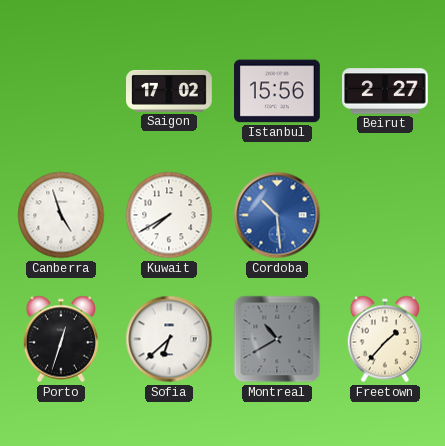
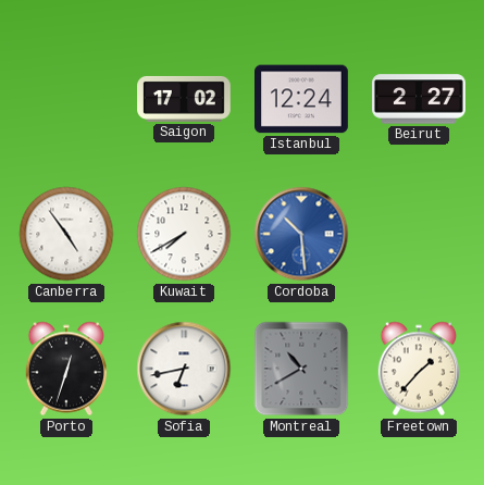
Istanbul: 15:56 -> 12:24
Canberra: 4:57 -> 4:54
Sofia: 6:38 -> 6:43
